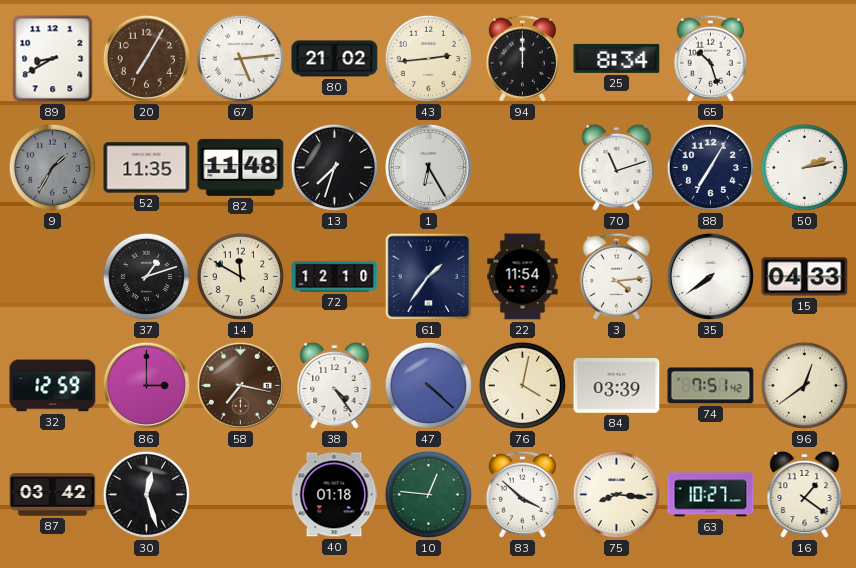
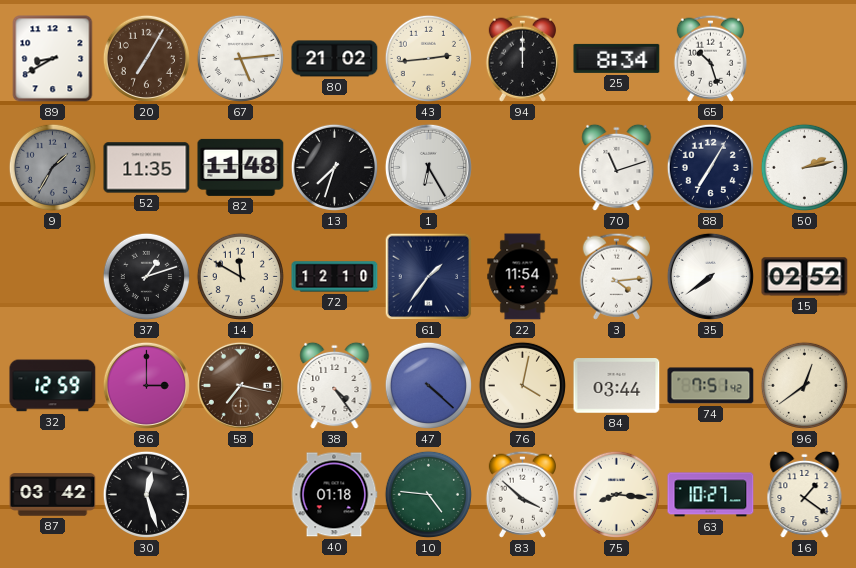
15: 04:33 -> 02:52
84: 03:39 -> 03:44
10: 12:46 -> 4:46
